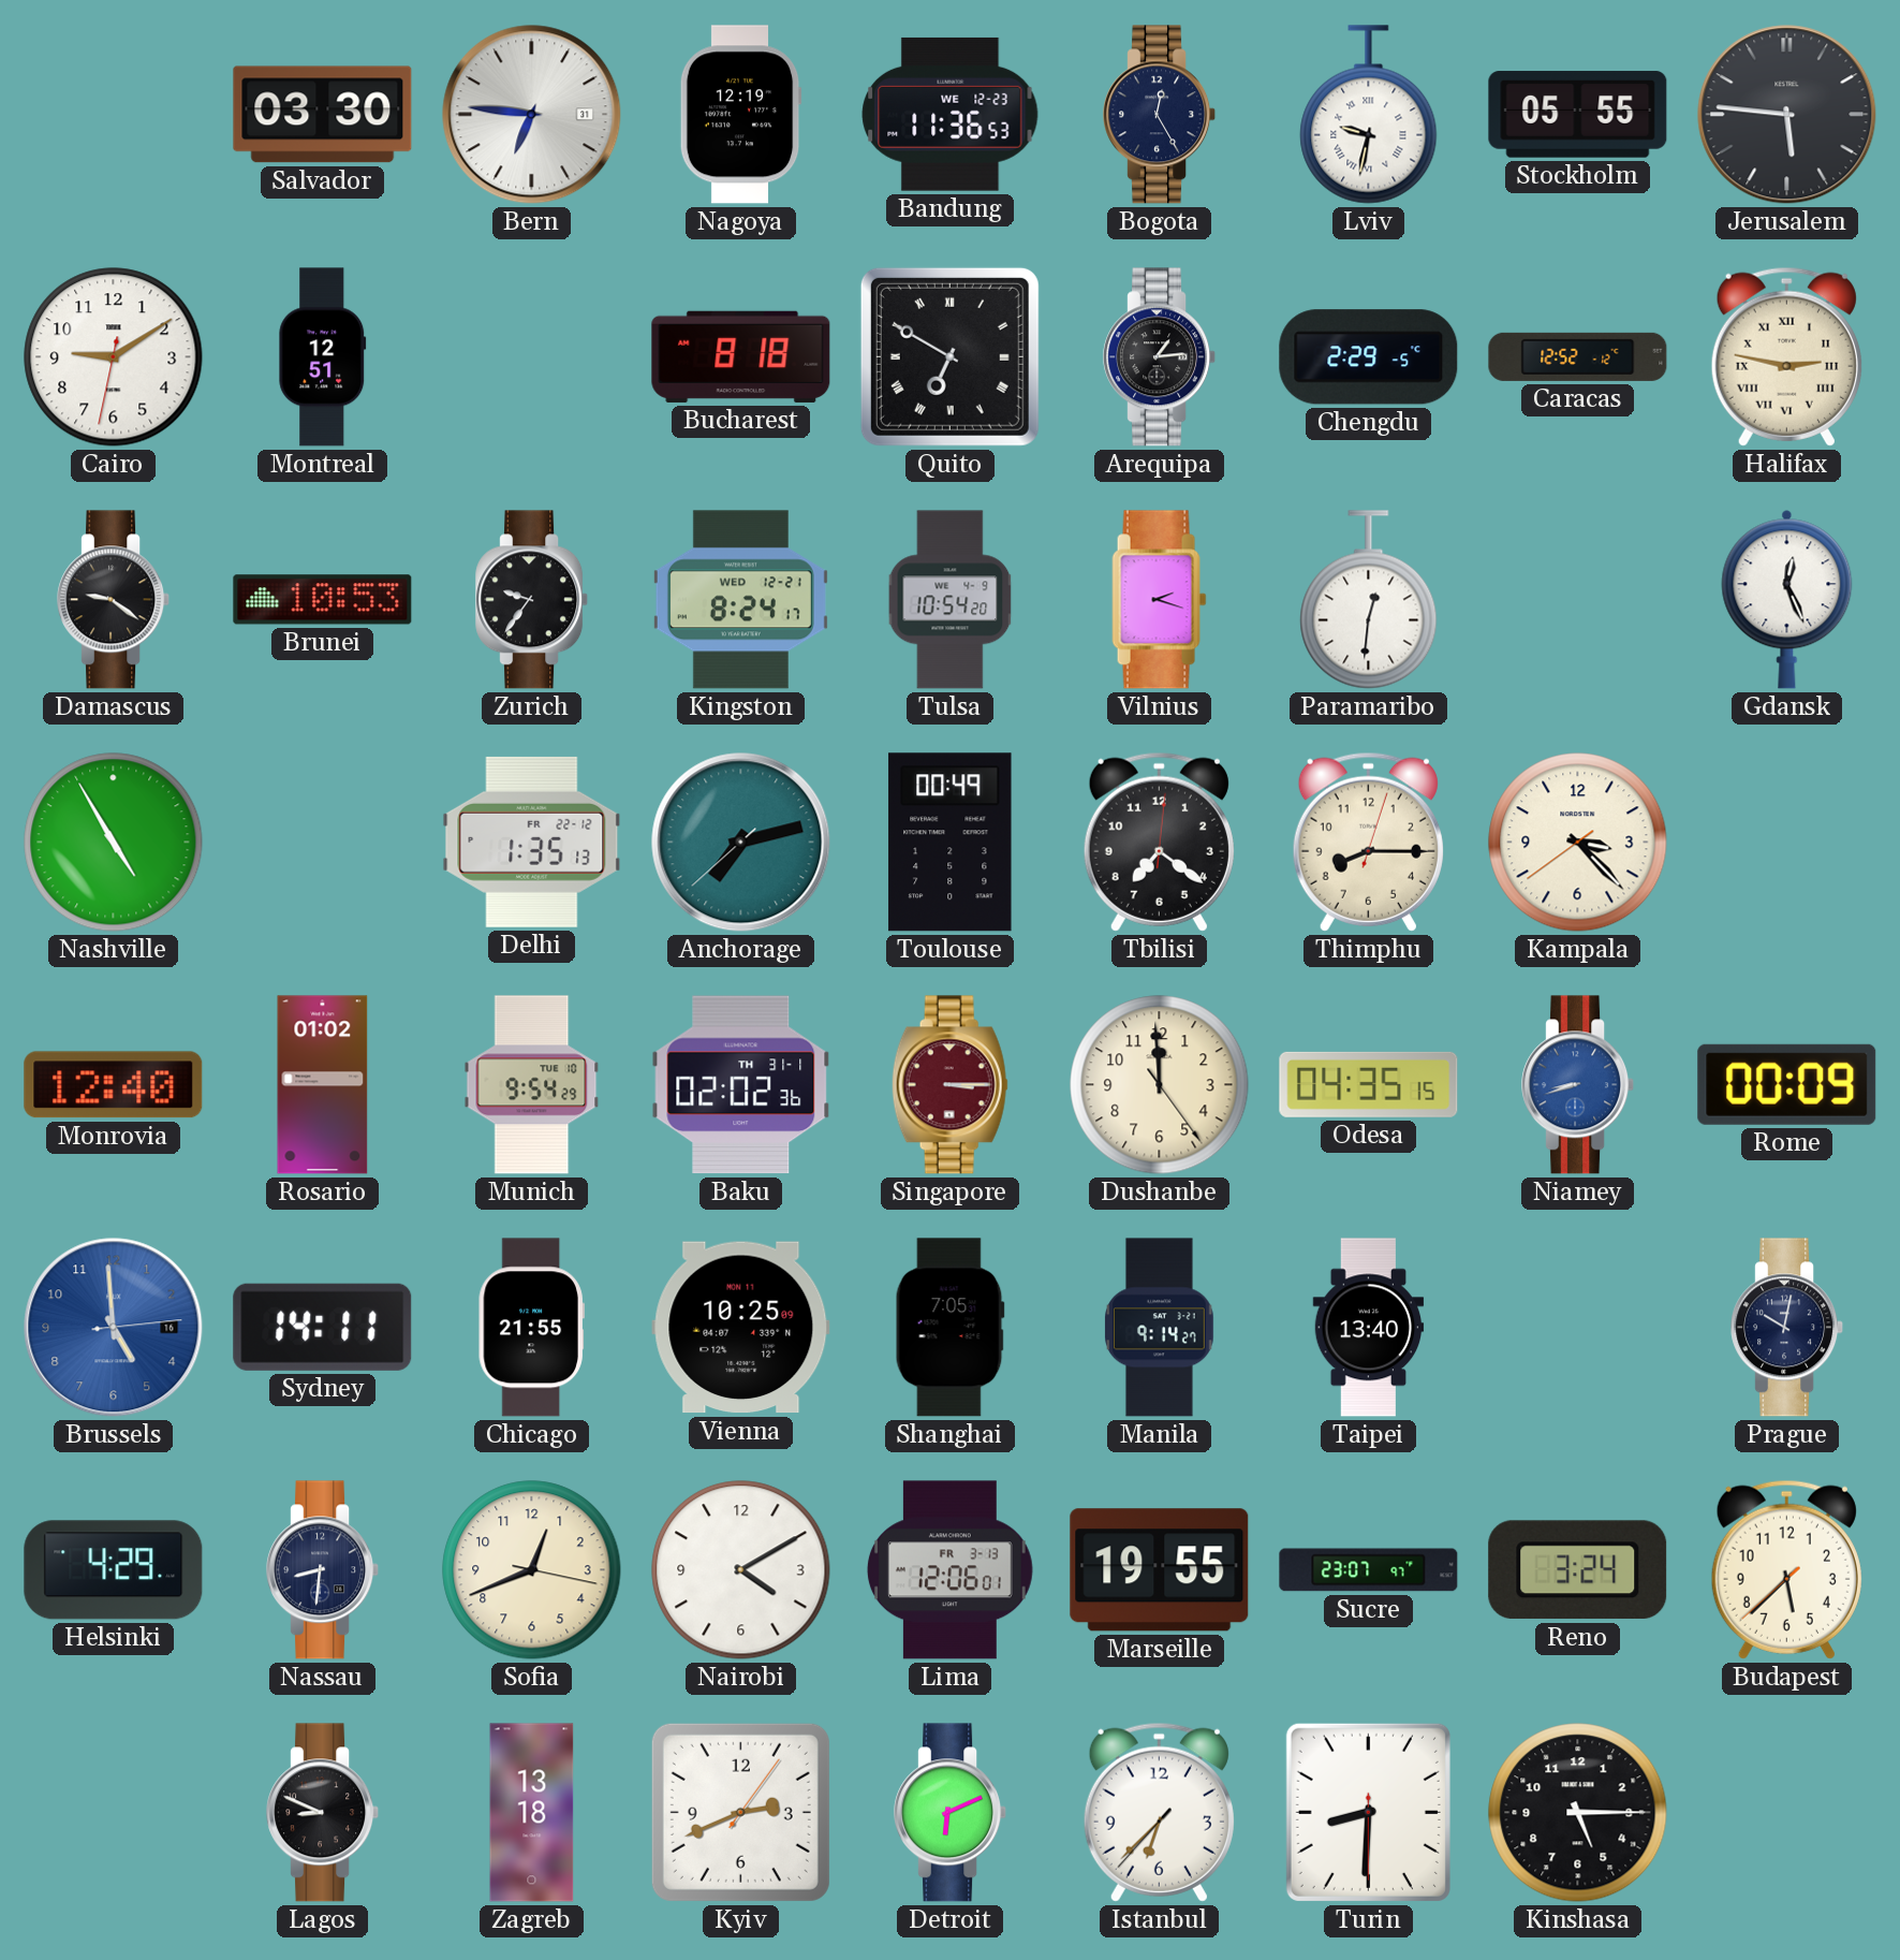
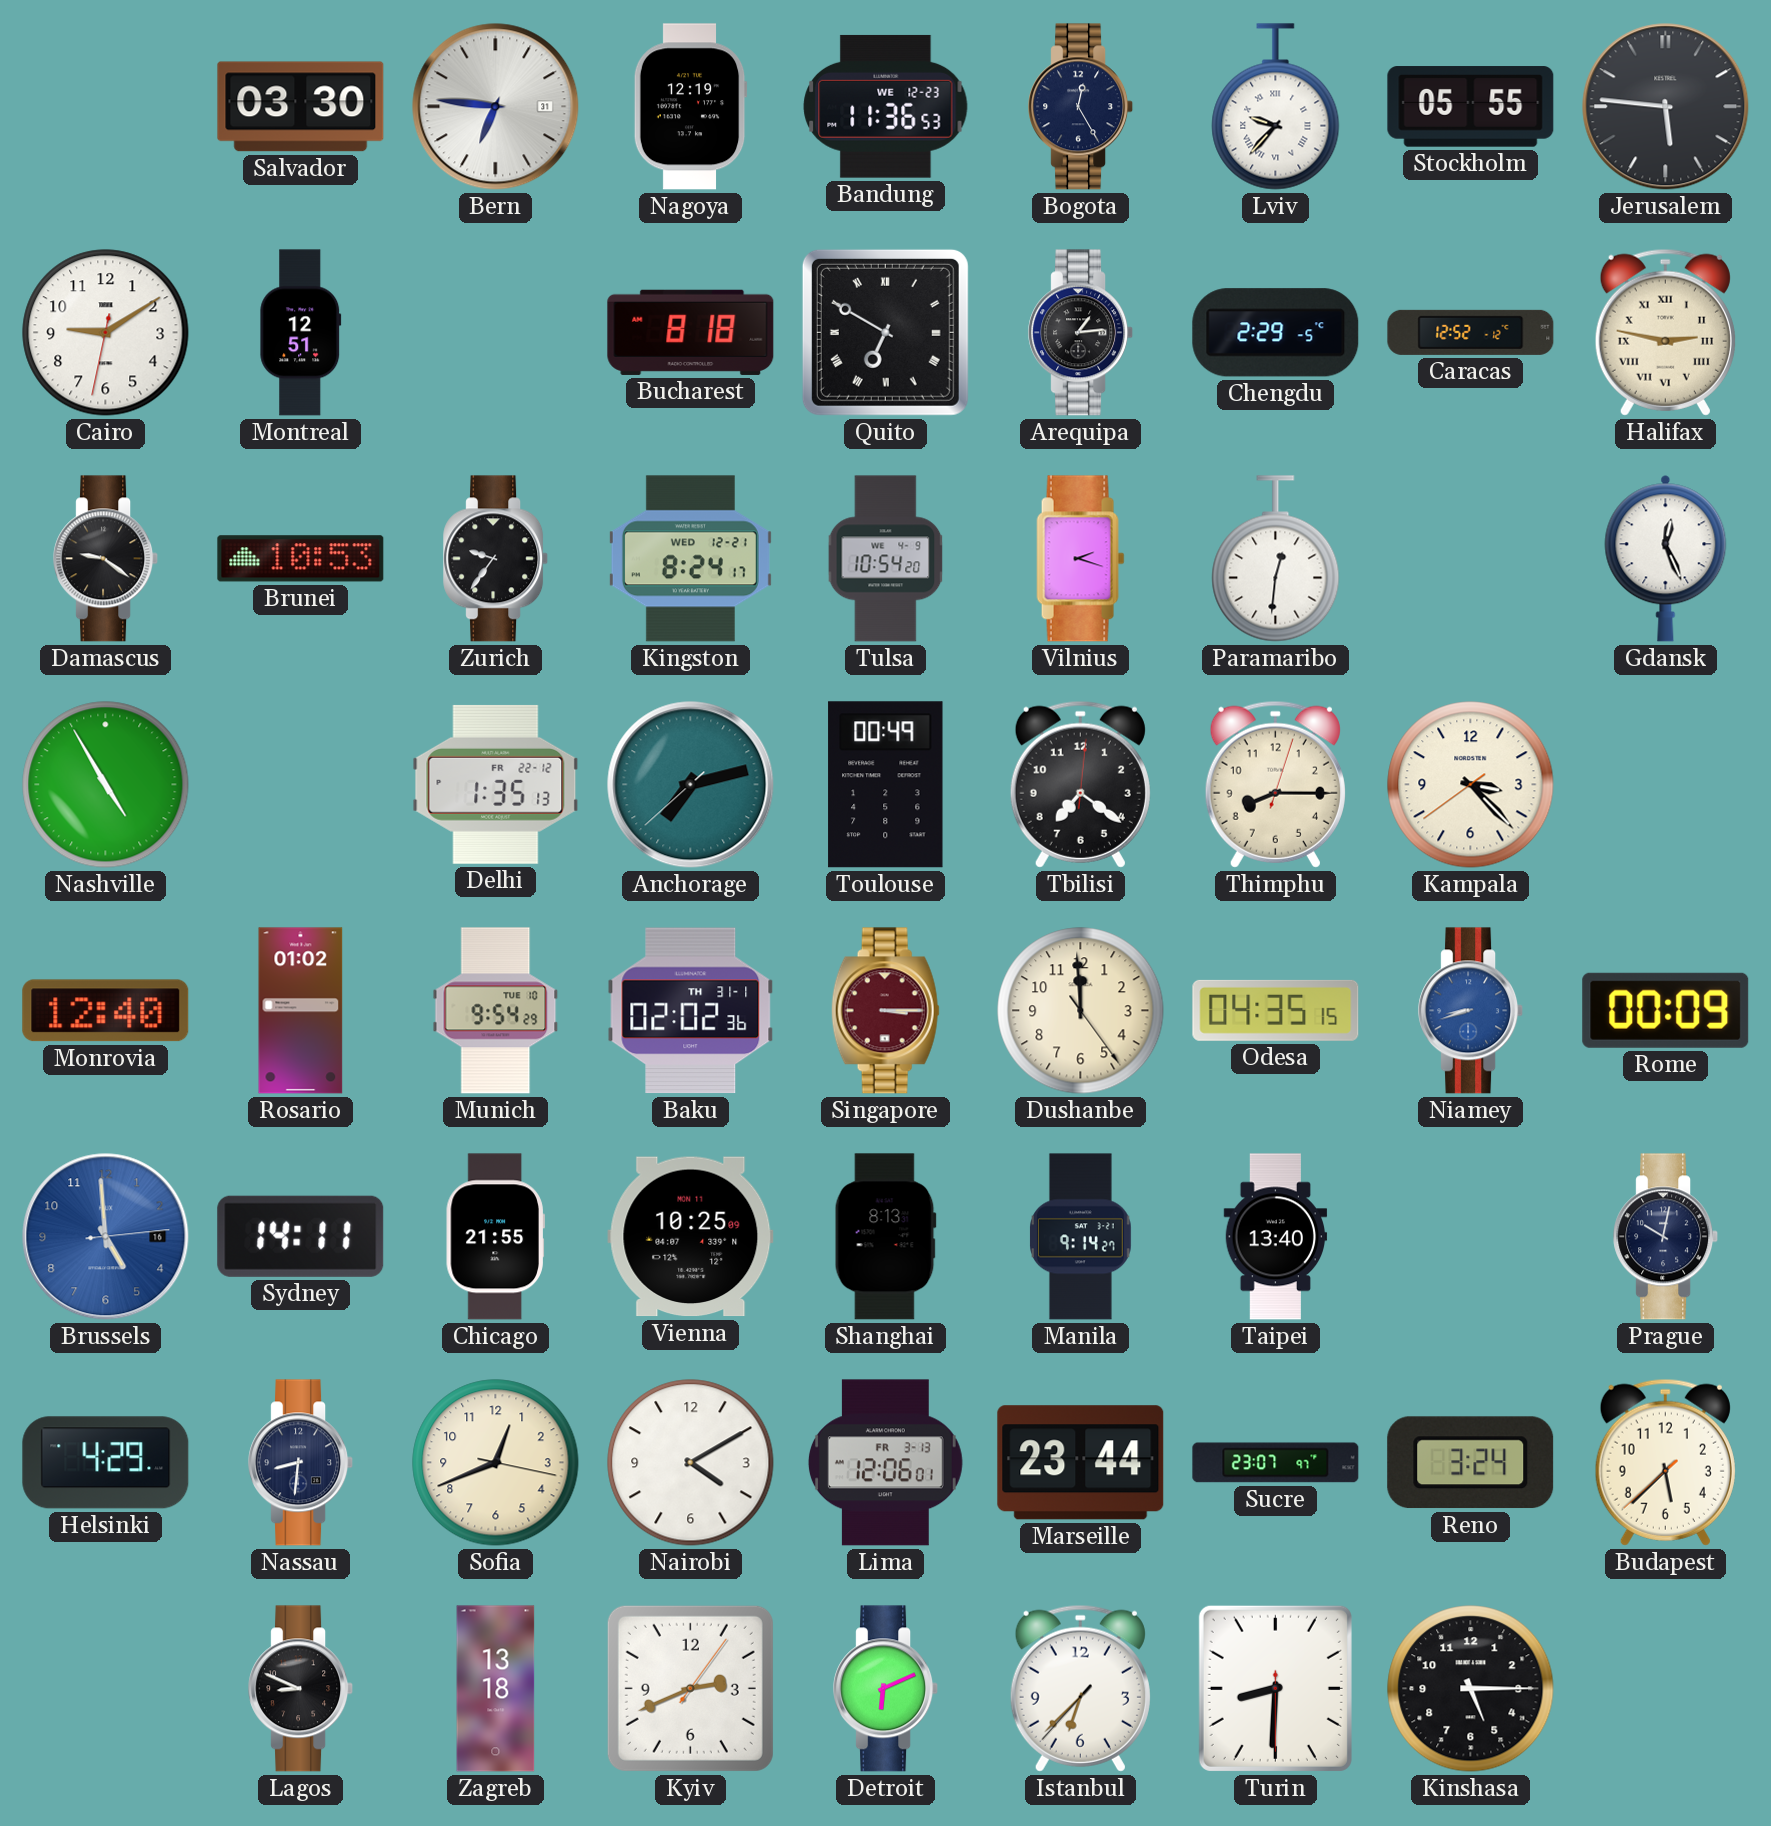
Lviv: 9:32 -> 9:37
Shanghai: 7:05 -> 8:13
Marseille: 19:55 -> 23:44
